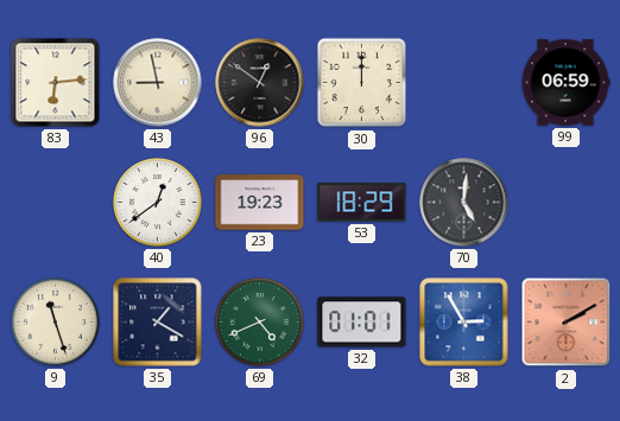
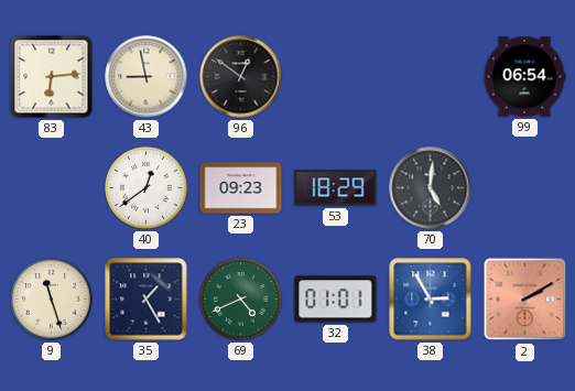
30: 12:00 -> none
99: 06:59 -> 06:54
23: 19:23 -> 09:23
35: 1:20 -> 1:25
